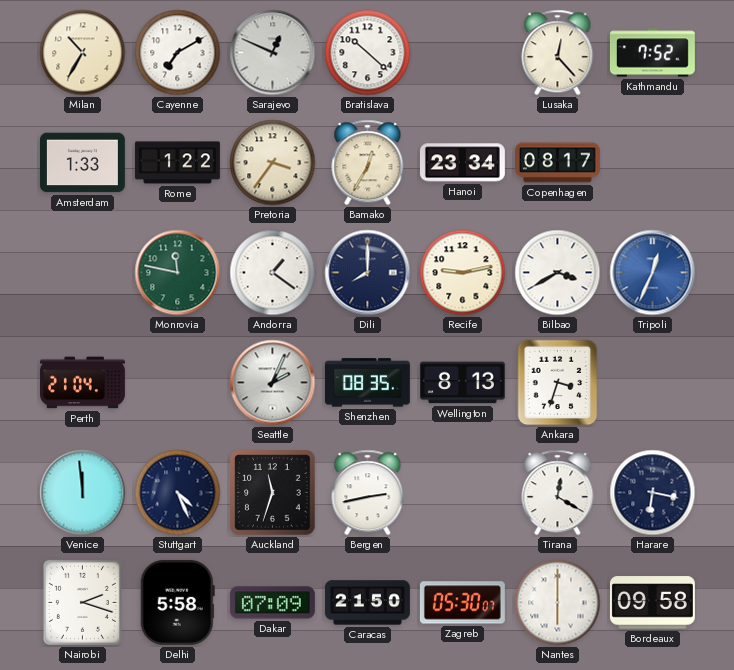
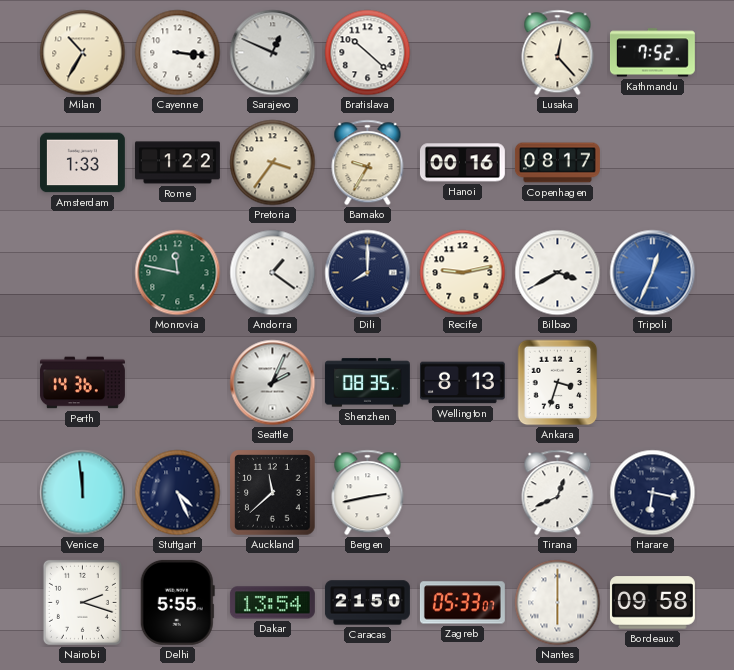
Cayenne: 7:10 -> 3:16
Bamako: 12:35 -> 9:35
Hanoi: 23:34 -> 00:16
Perth: 21:04 -> 14:36
Auckland: 11:33 -> 11:38
Tirana: 12:20 -> 12:41
Delhi: 5:58 -> 5:55
Dakar: 07:09 -> 13:54
Zagreb: 05:30 -> 05:33
